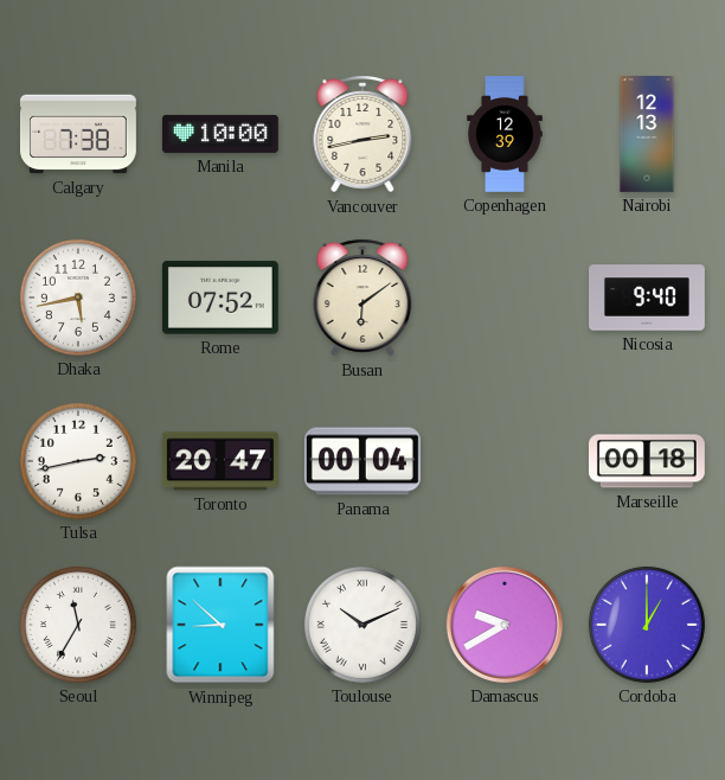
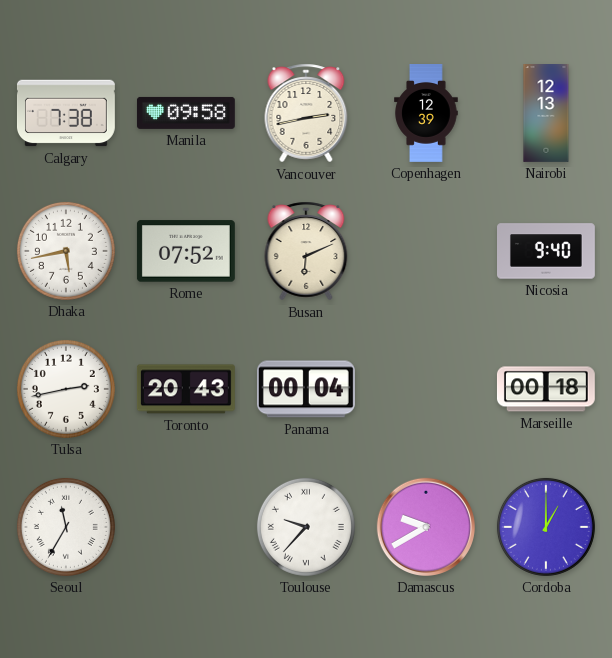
Manila: 10:00 -> 09:58
Busan: 6:09 -> 6:11
Toronto: 20:47 -> 20:43
Winnipeg: 8:52 -> none
Toulouse: 10:11 -> 9:37
